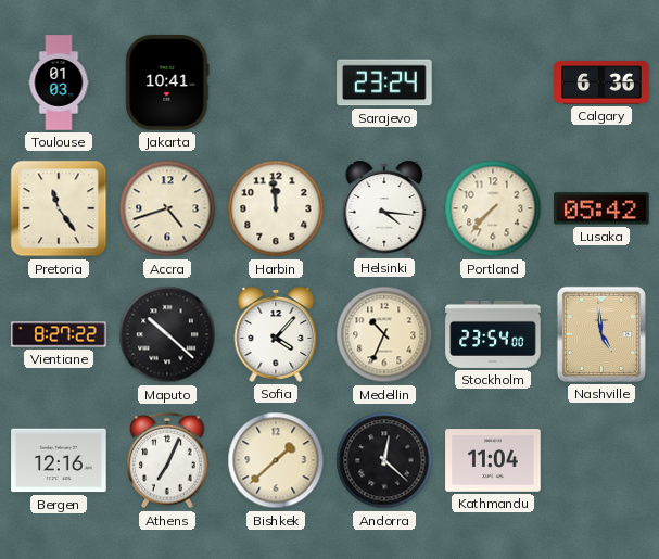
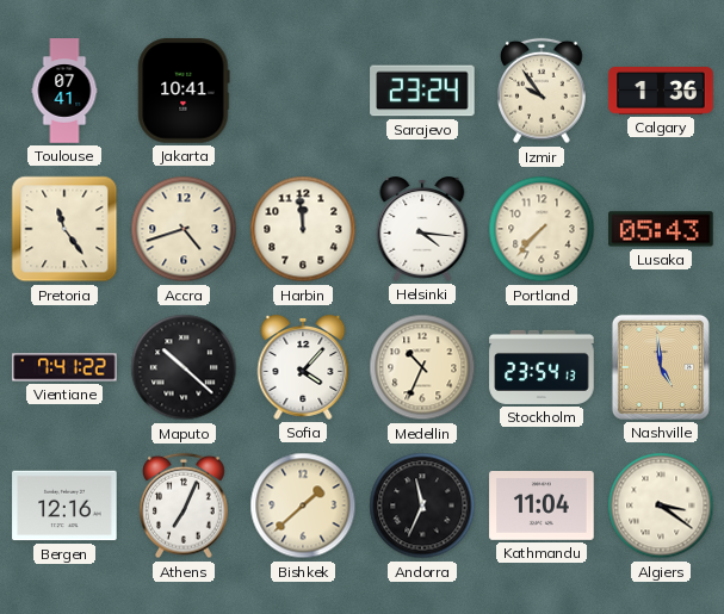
Toulouse: 01:03 -> 07:41
Izmir: none -> 9:54
Calgary: 6:36 -> 1:36
Lusaka: 05:42 -> 05:43
Vientiane: 8:27 -> 7:41
Stockholm: 23:54:00 -> 23:54:13
Andorra: 12:22 -> 11:34
Algiers: none -> 3:21
